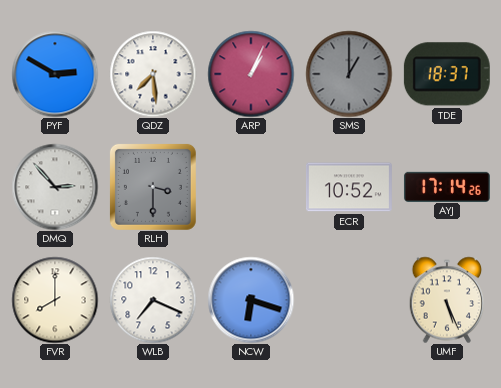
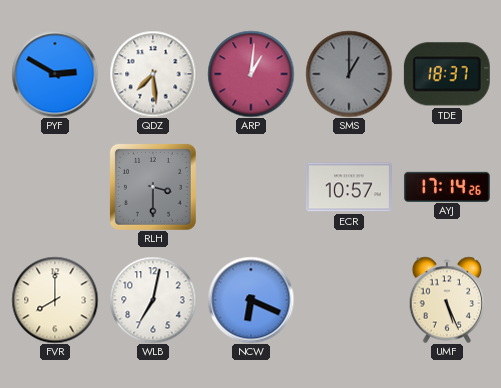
ARP: 1:04 -> 1:01
DMQ: 2:53 -> none
ECR: 10:52 -> 10:57
WLB: 7:19 -> 7:02
NCW: 6:18 -> 6:19
